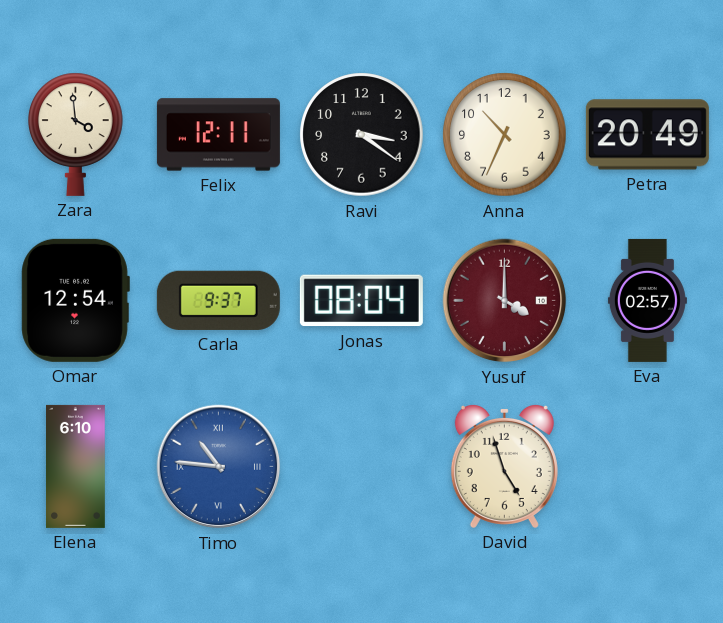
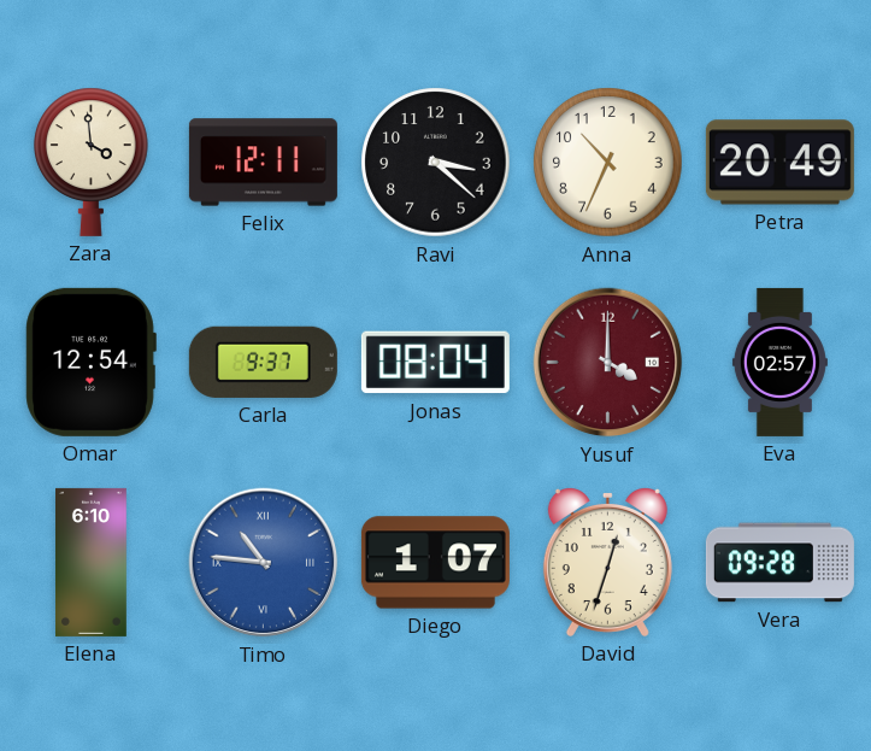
Ravi: 3:21 -> 3:22
Diego: none -> 1:07
David: 4:57 -> 12:33
Vera: none -> 09:28
